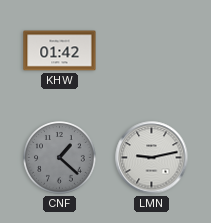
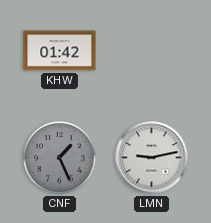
CNF: 1:22 -> 1:26
